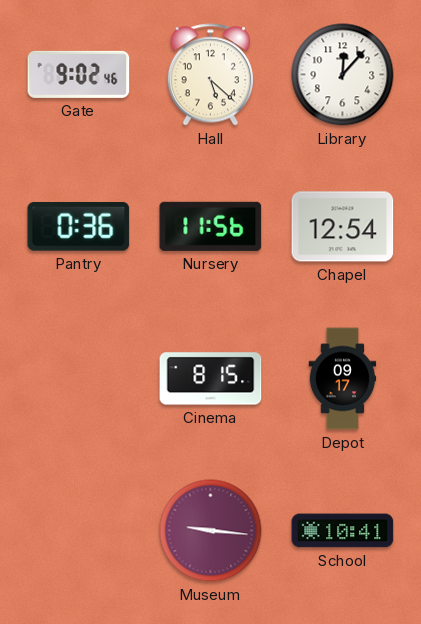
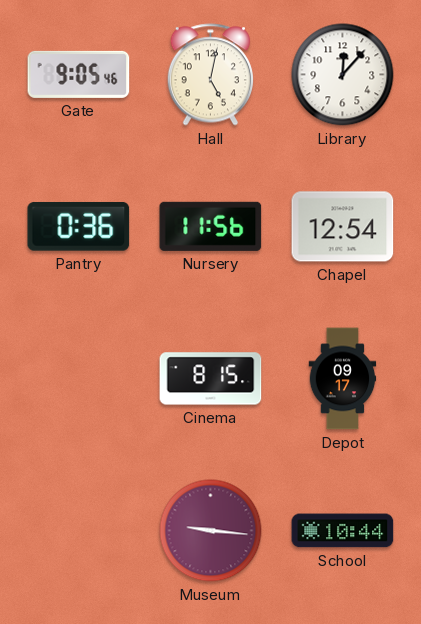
Gate: 9:02 -> 9:05
Hall: 5:22 -> 5:02
School: 10:41 -> 10:44
